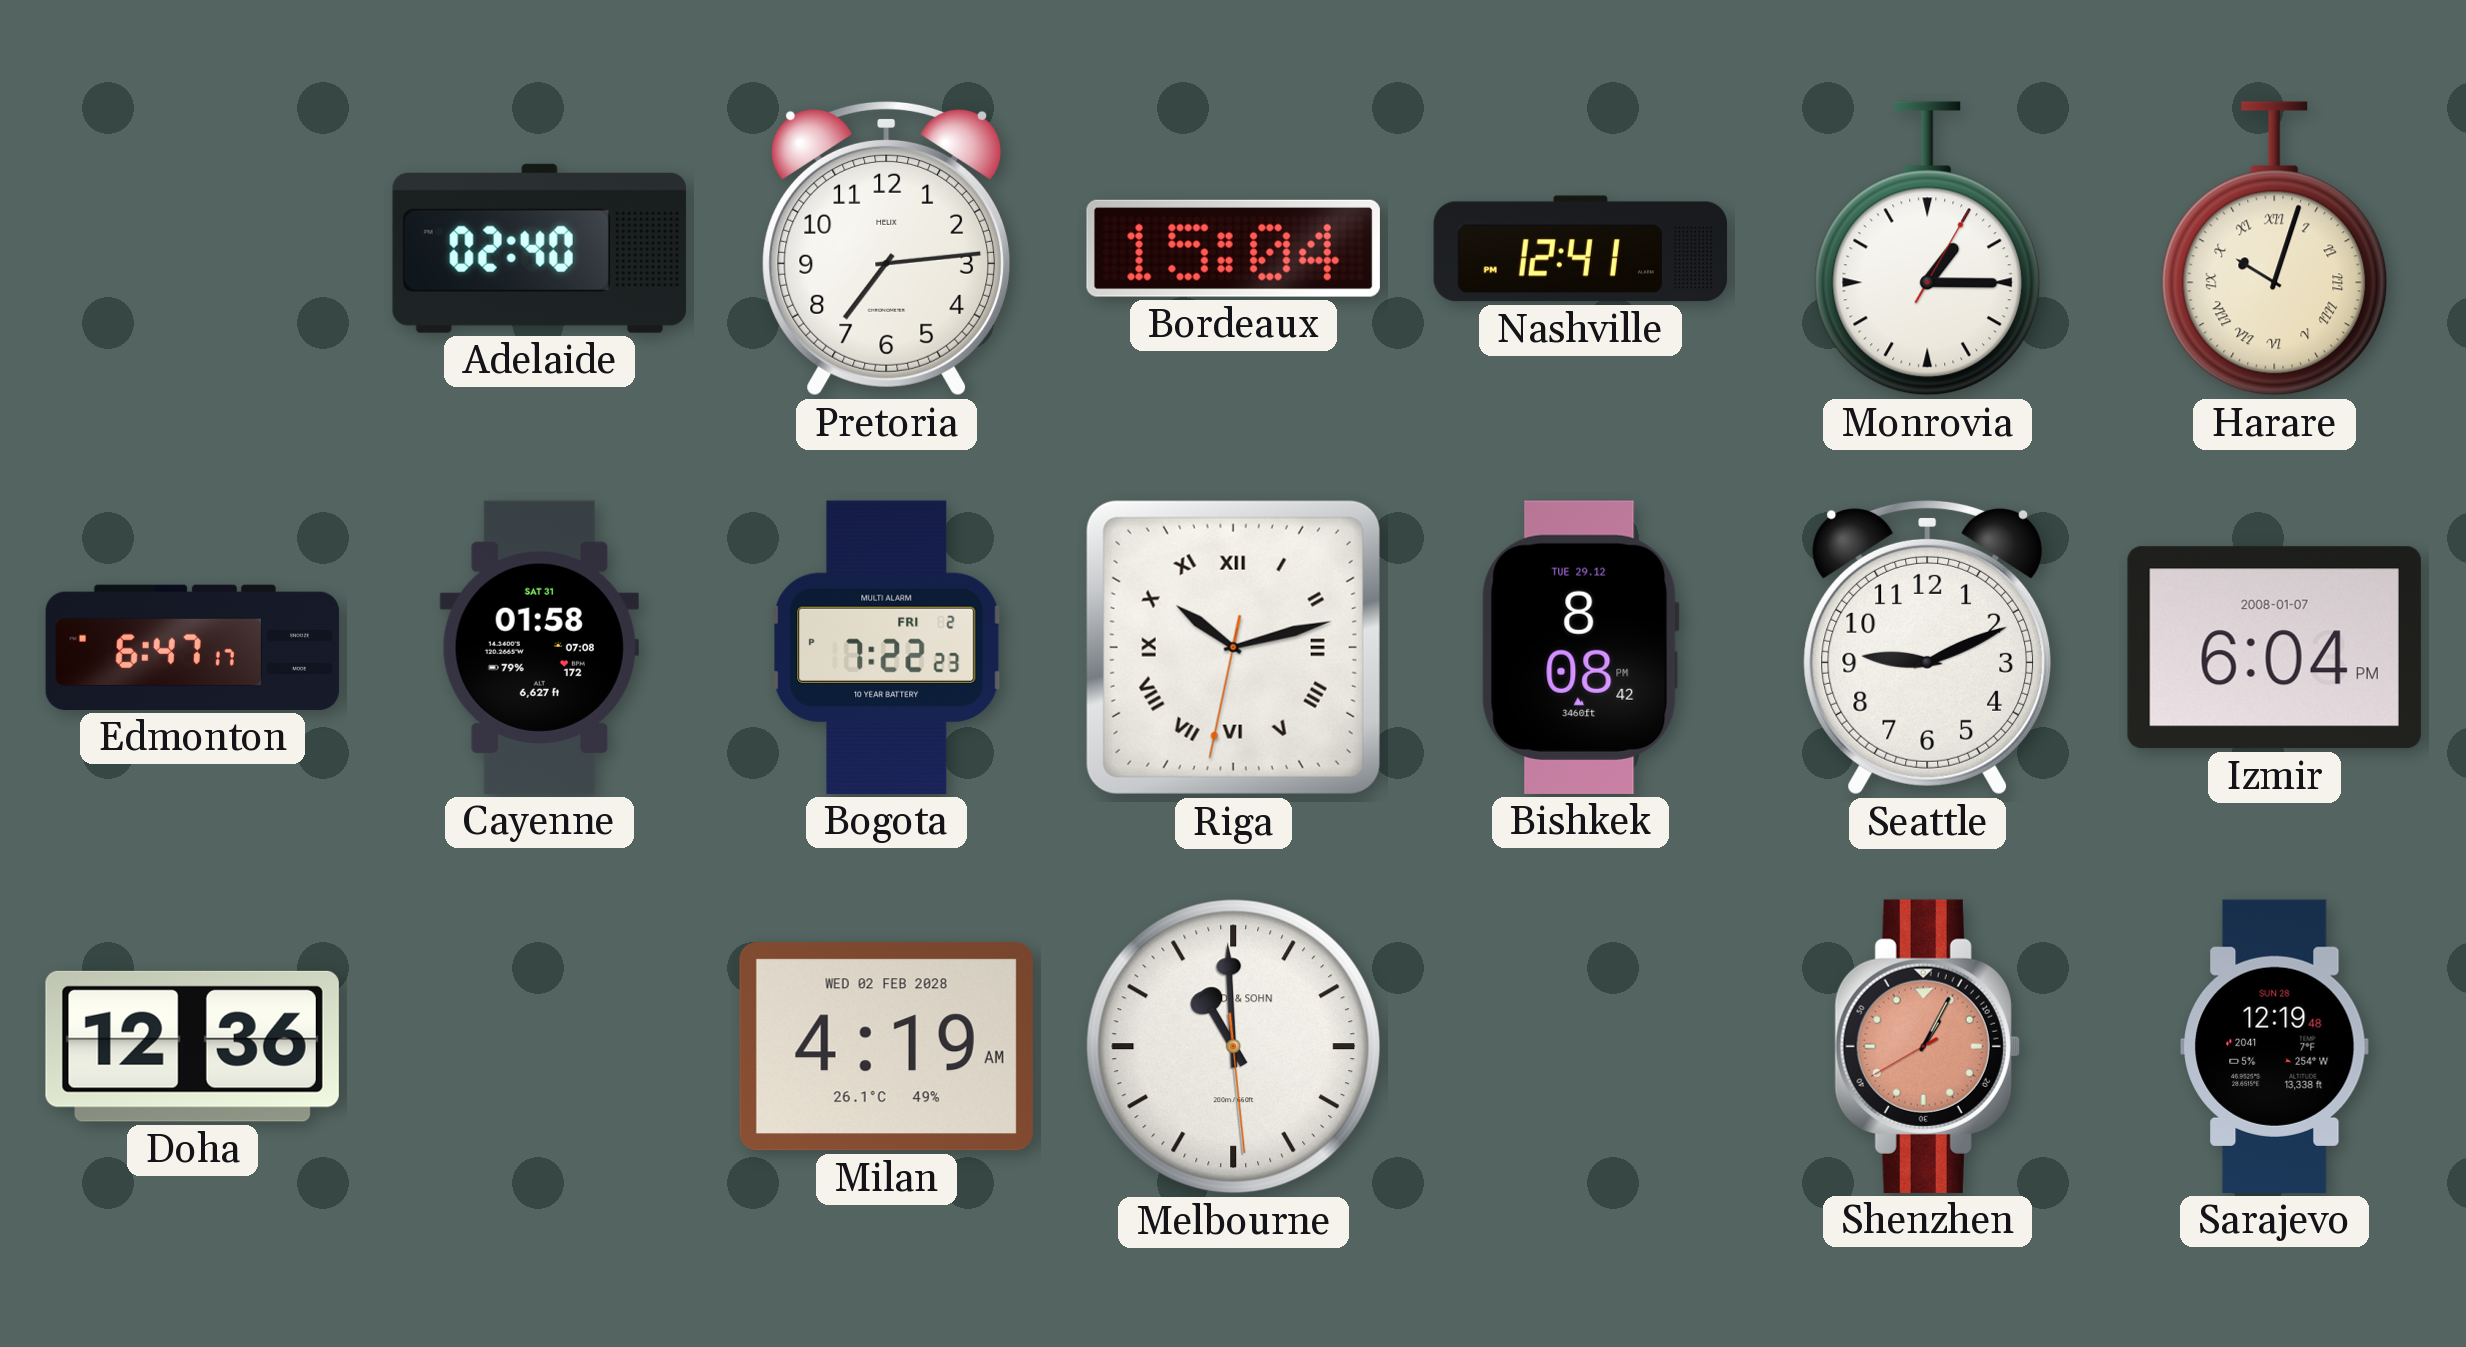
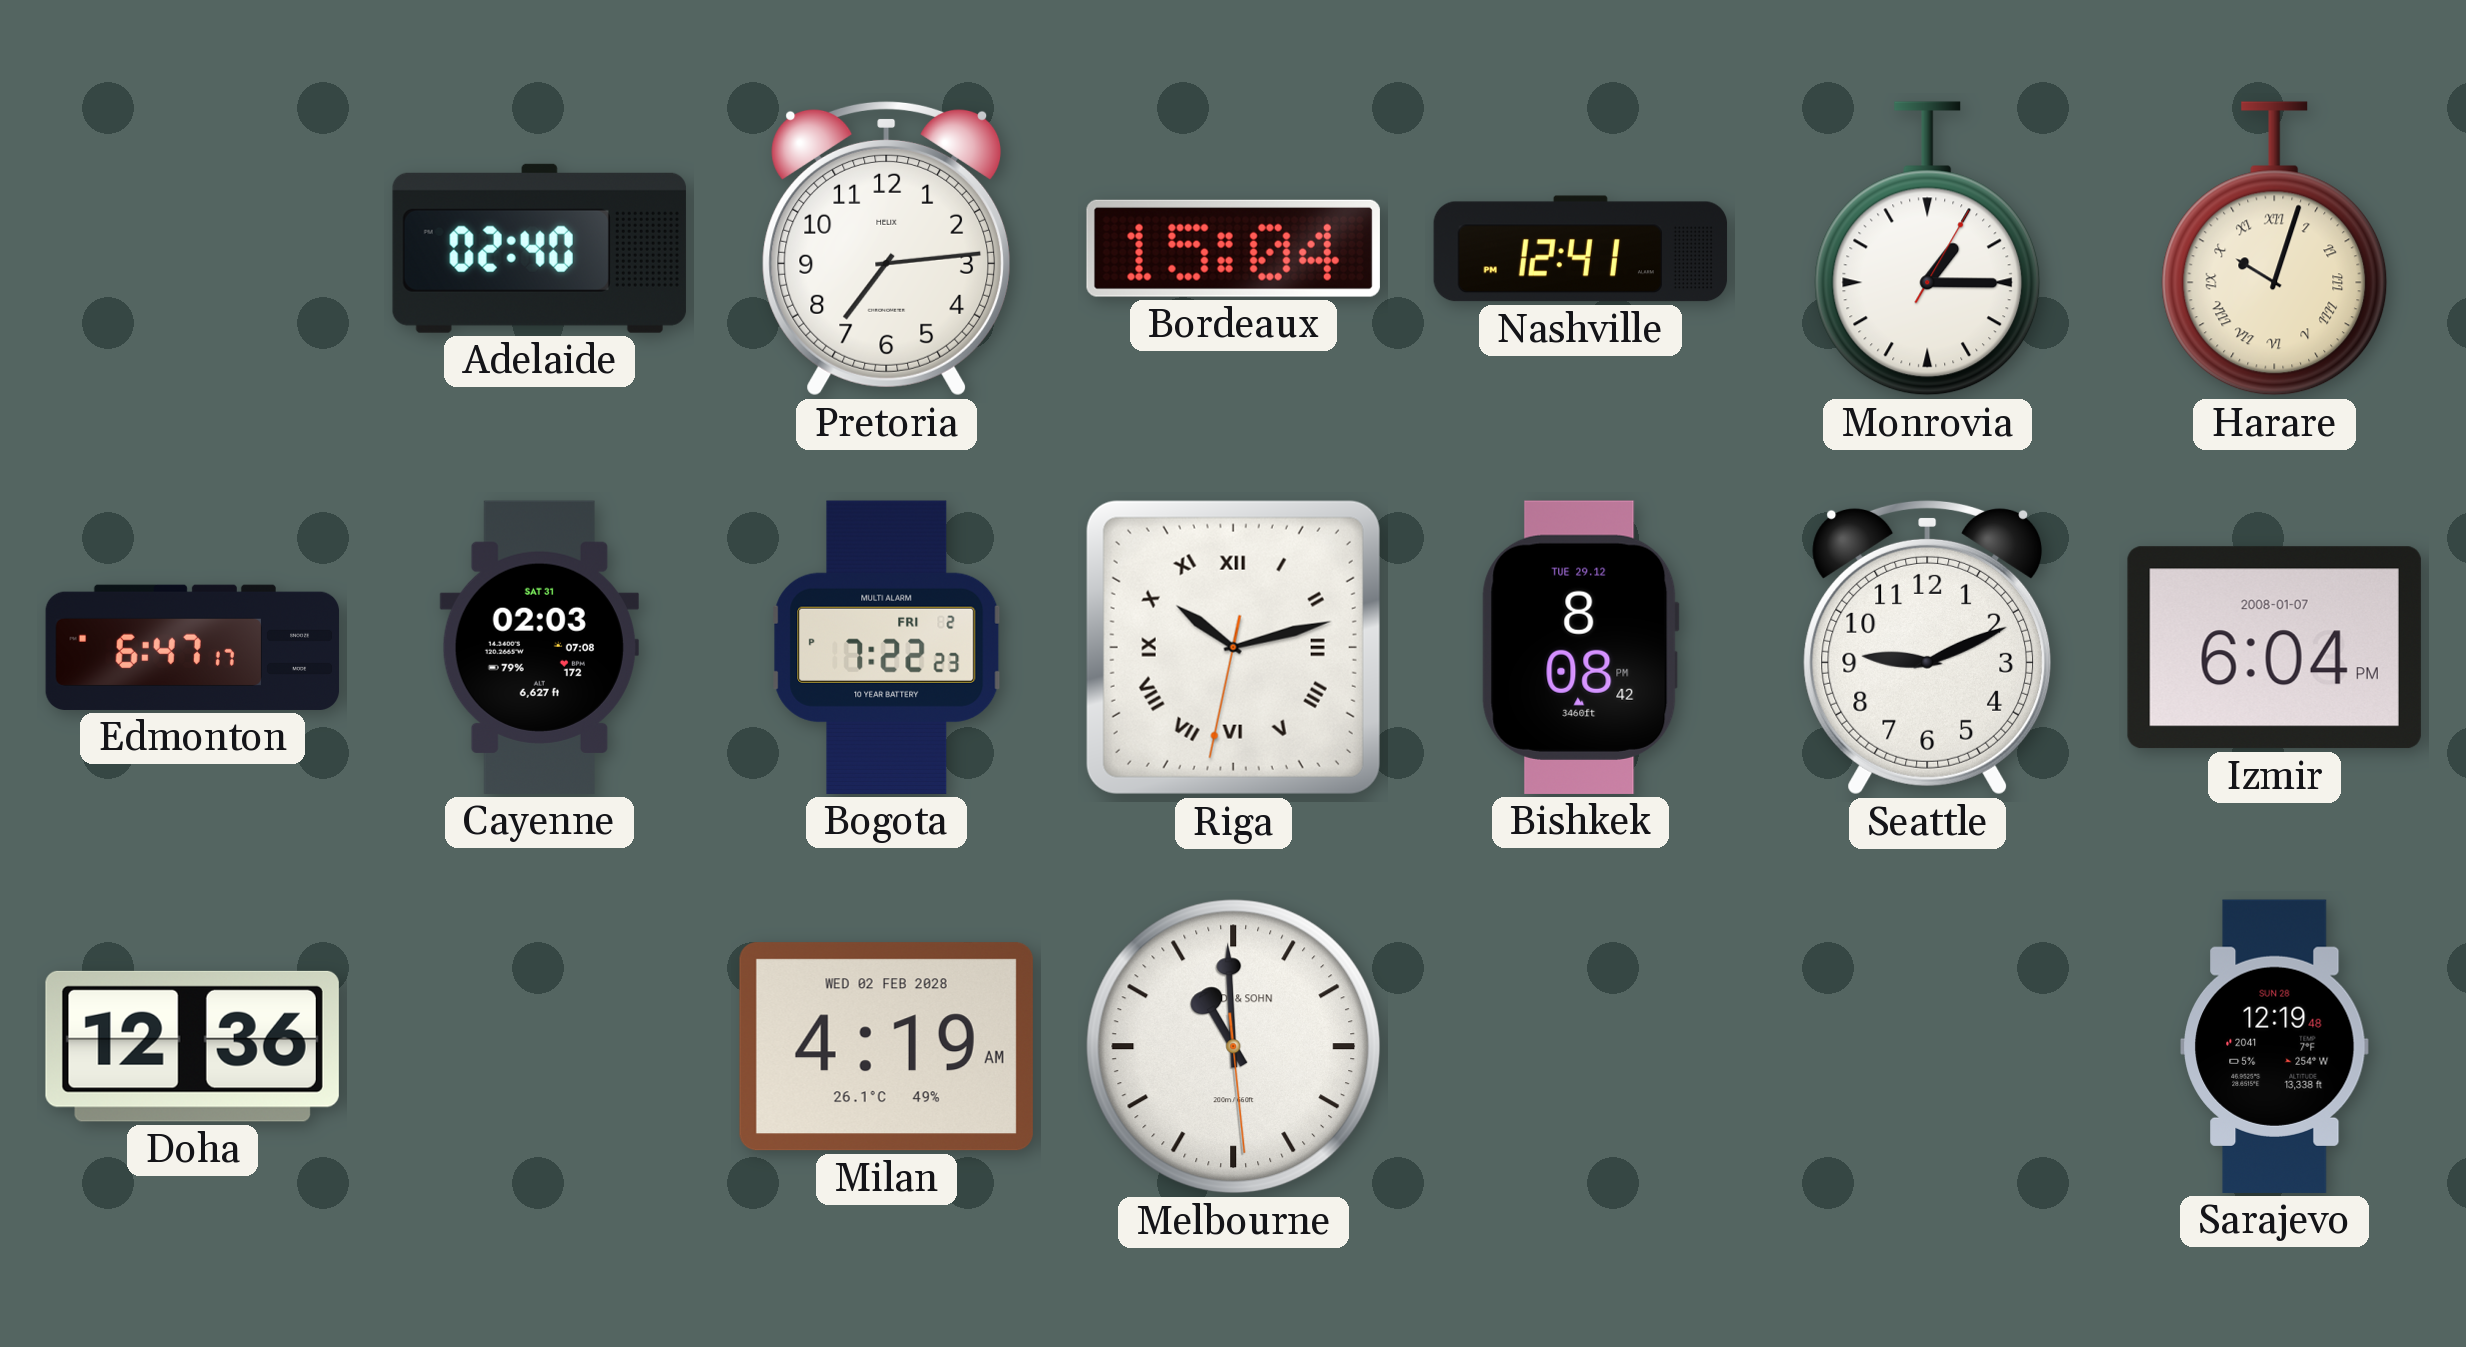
Cayenne: 01:58 -> 02:03
Shenzhen: 1:04 -> none
